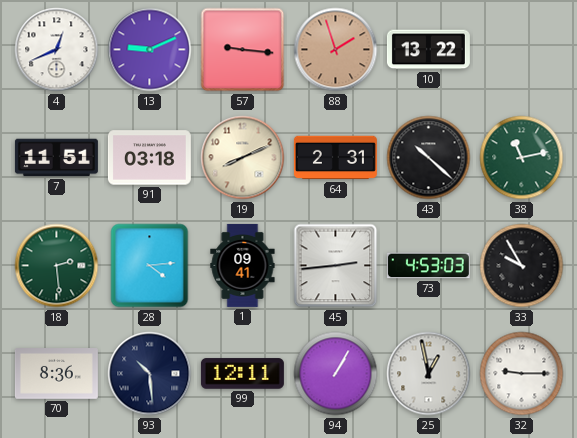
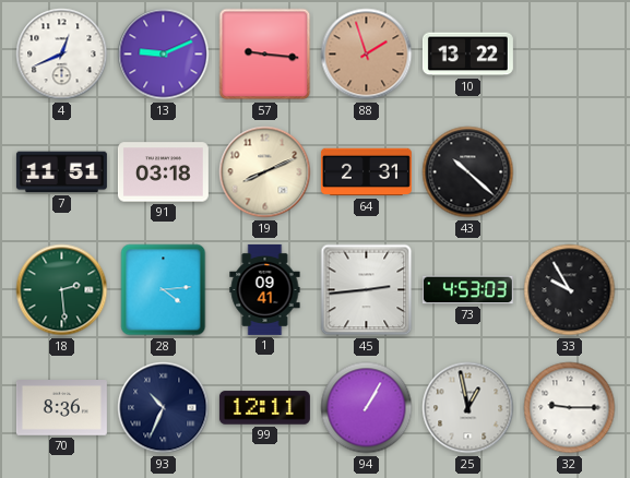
38: 11:13 -> none
93: 10:29 -> 10:34
